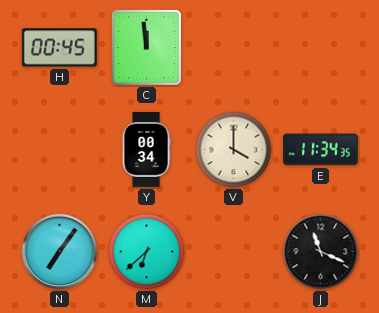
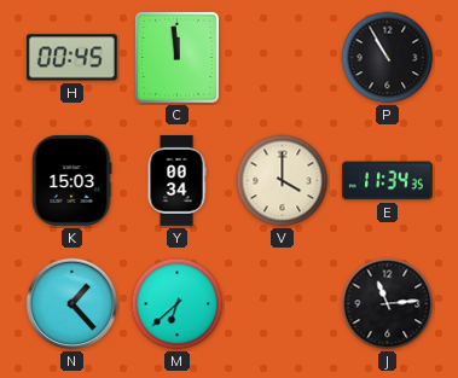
P: none -> 10:55
K: none -> 15:03
N: 7:06 -> 1:23
J: 11:19 -> 11:14
